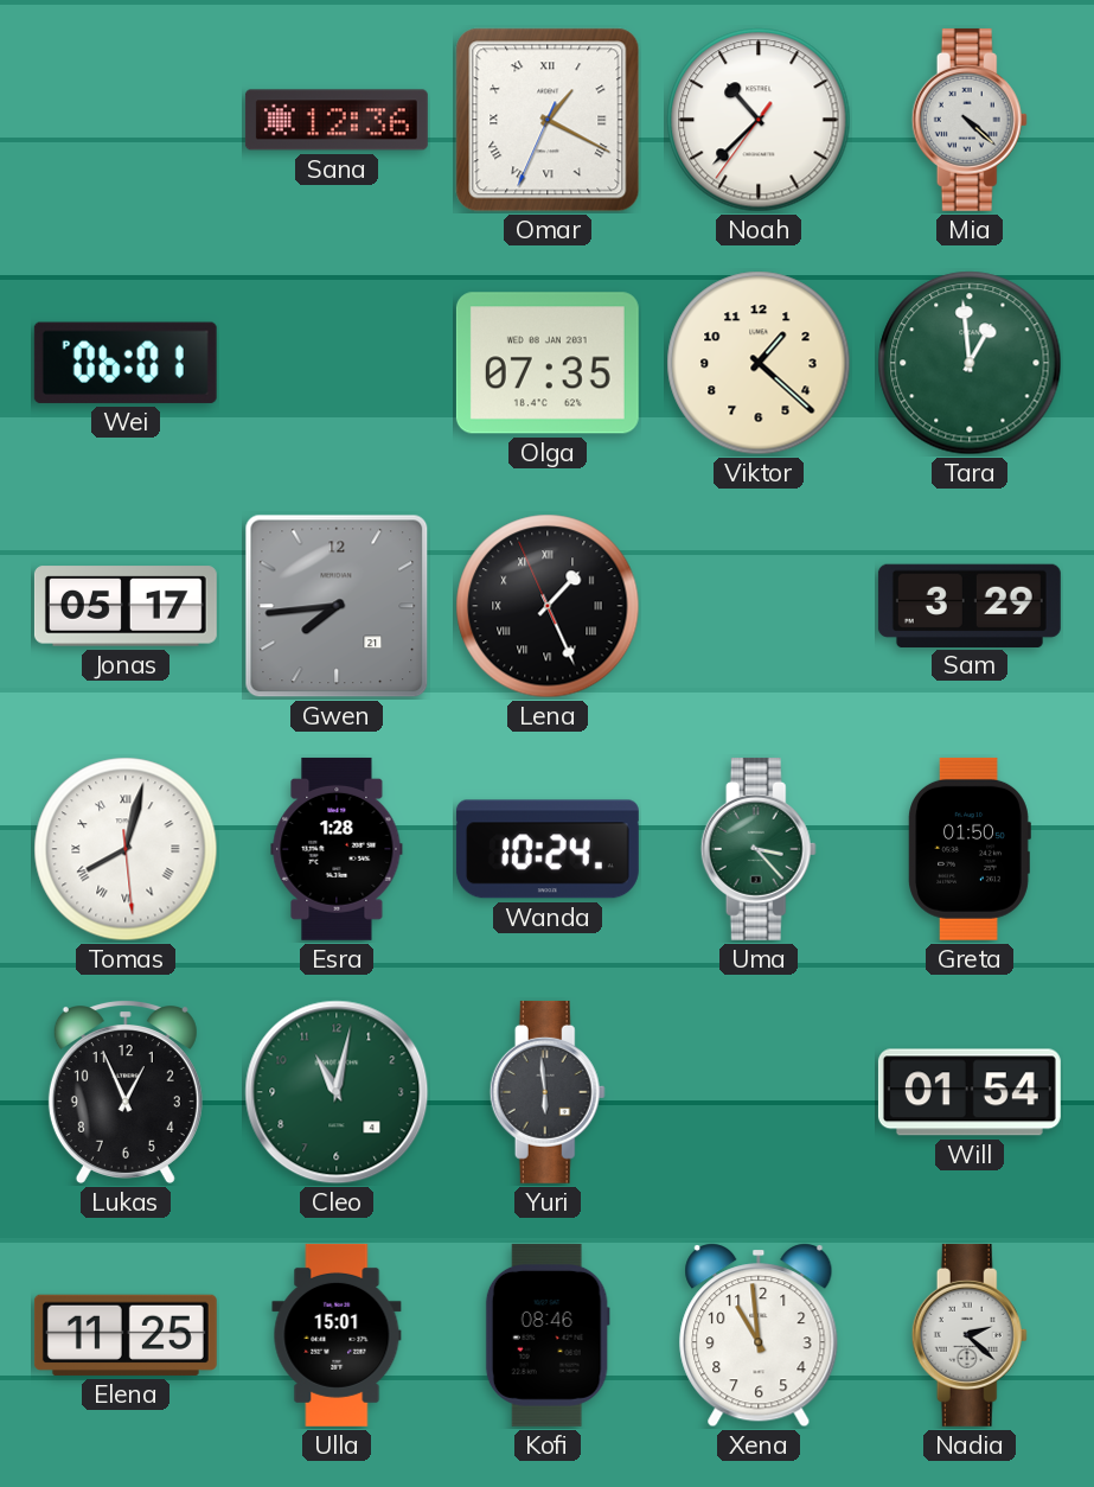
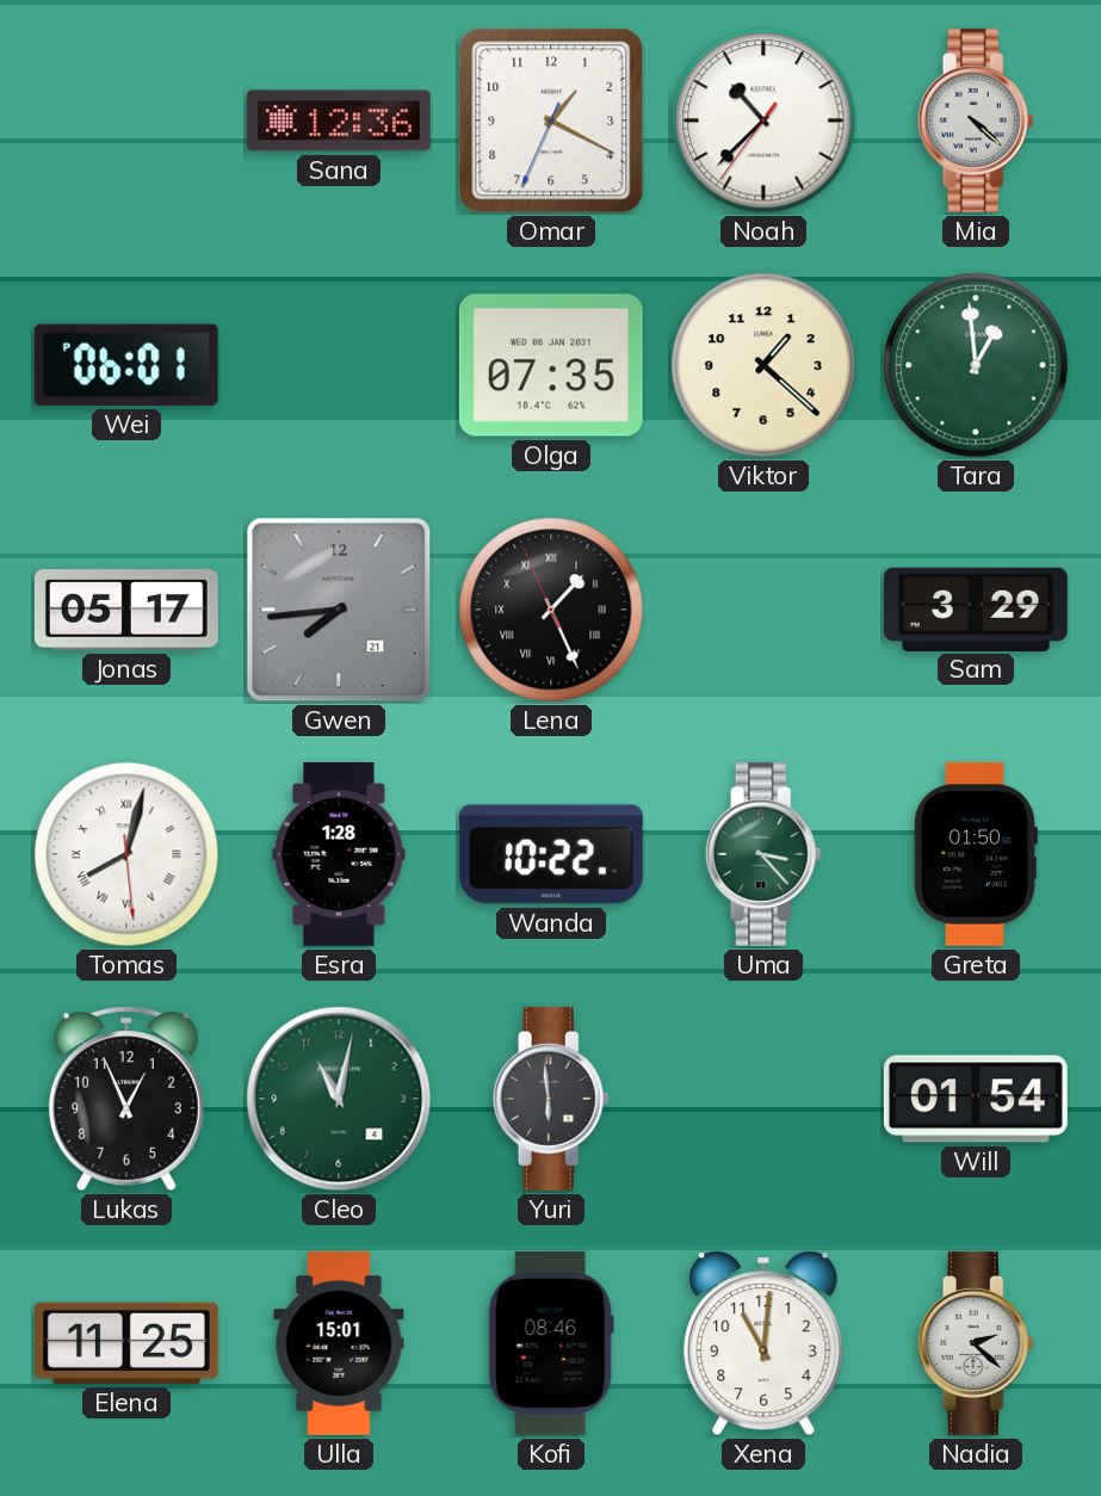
Omar numerals: Roman -> Arabic
Wanda: 10:24 -> 10:22
Xena: 10:59 -> 11:01
